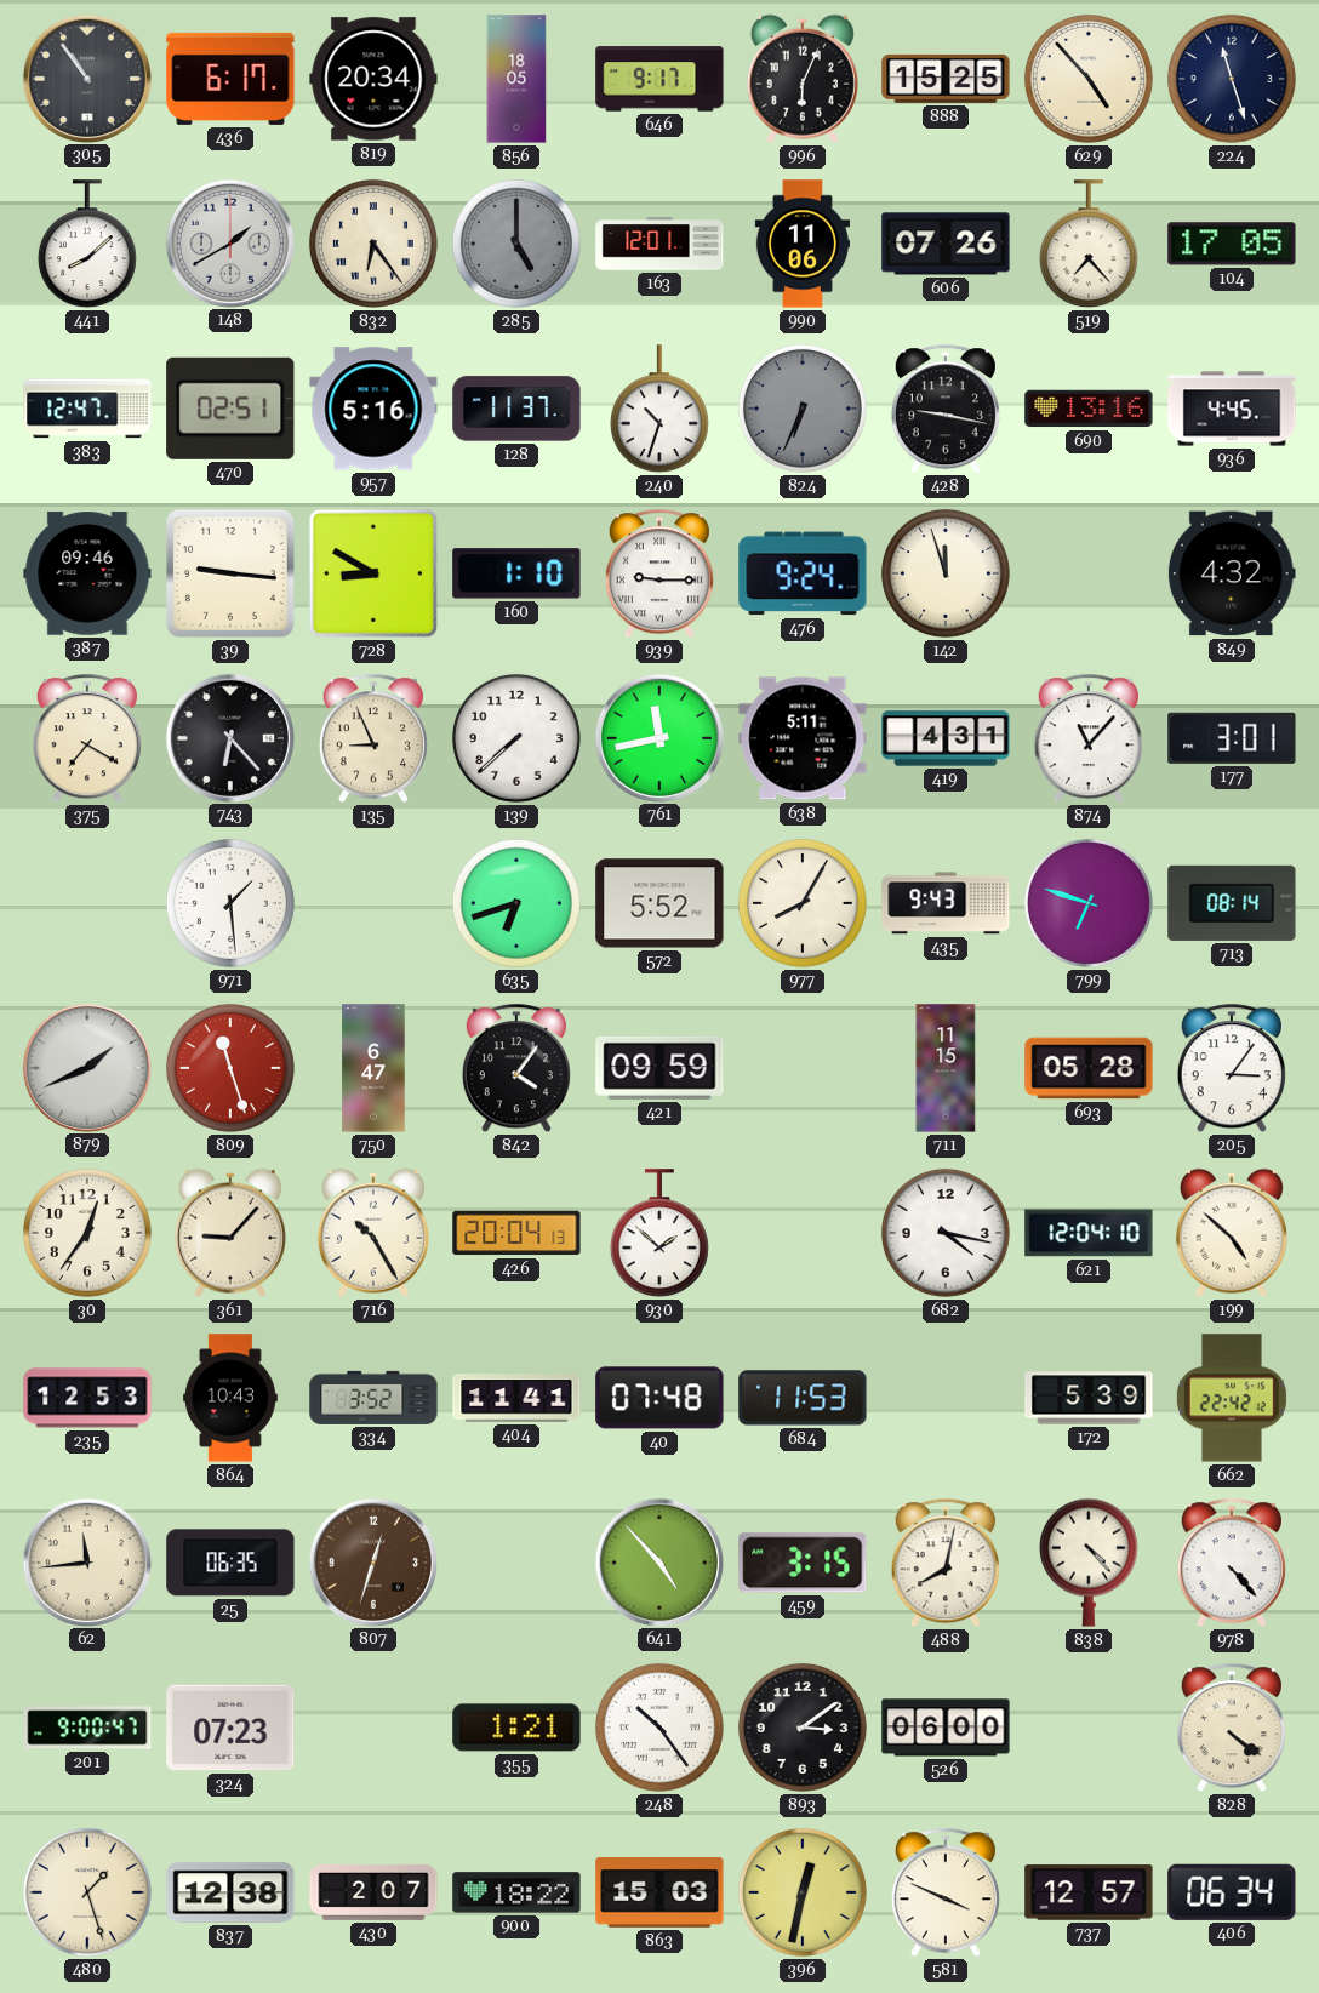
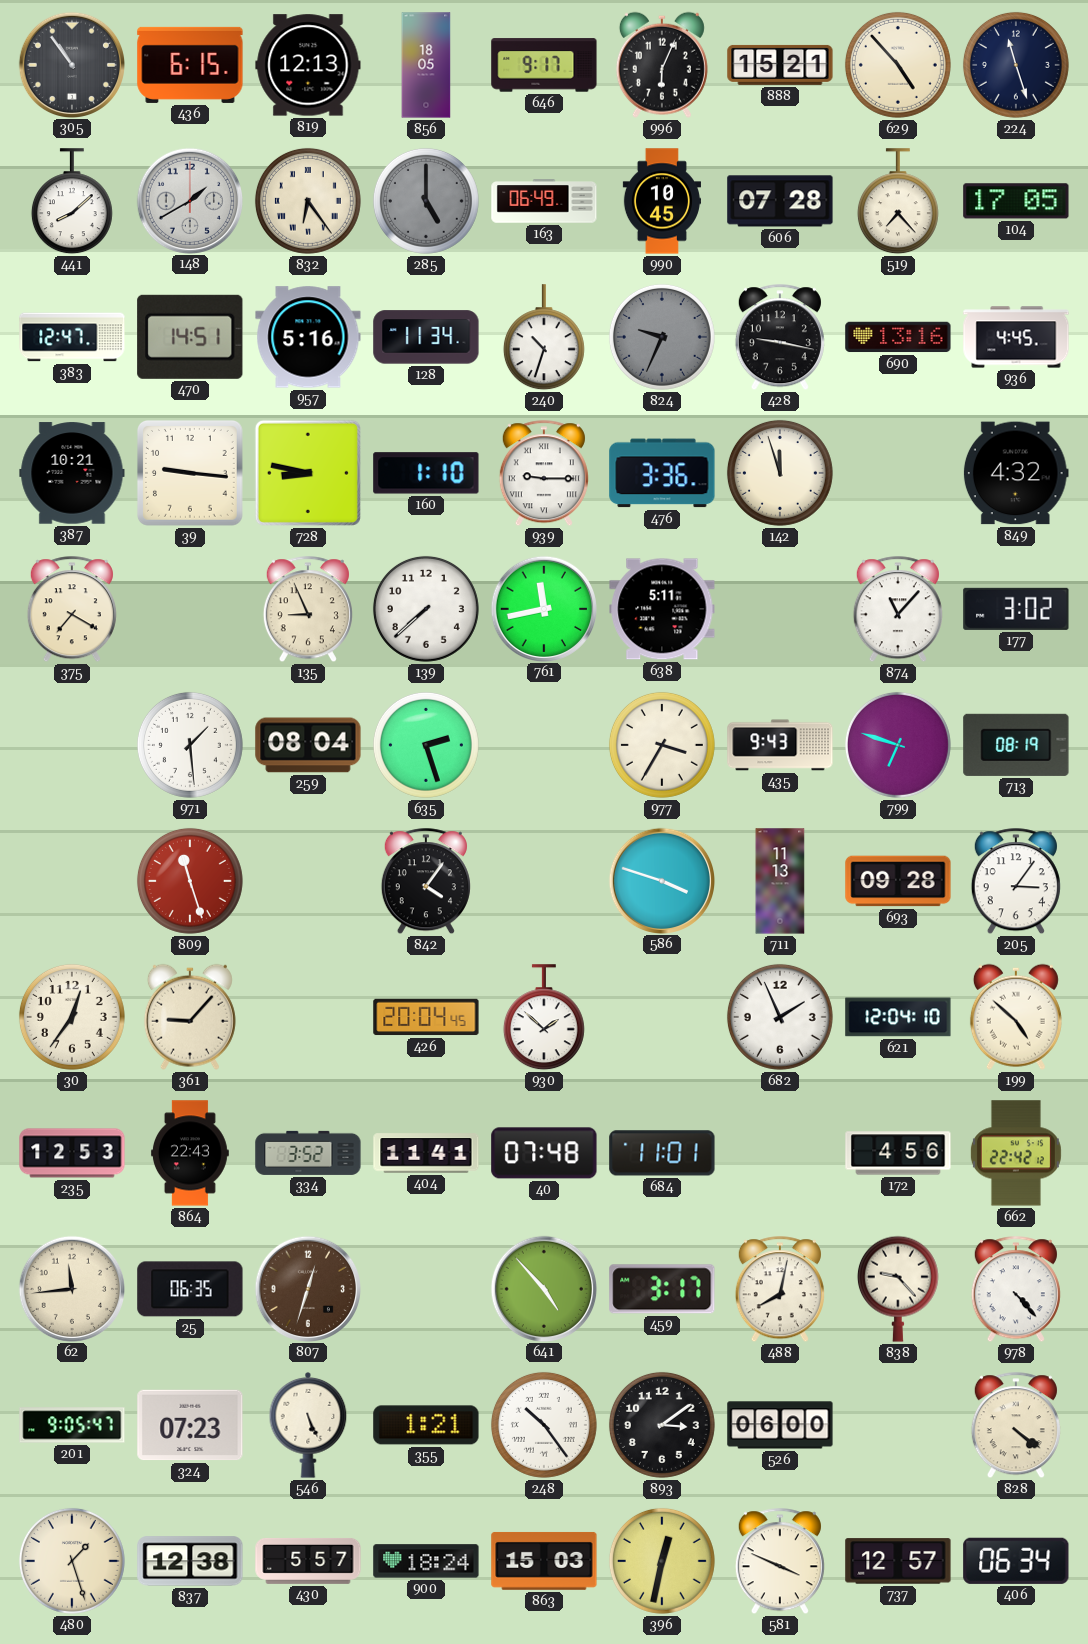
436: 6:17 -> 6:15
819: 20:34 -> 12:13
888: 15:25 -> 15:21
163: 12:01 -> 06:49
990: 11:06 -> 10:45
606: 07:26 -> 07:28
470: 02:51 -> 14:51
128: 11:37 -> 11:34
824: 6:34 -> 9:34
387: 09:46 -> 10:21
728: 8:50 -> 8:47
476: 9:24 -> 3:36
743: 6:23 -> none
419: 4:31 -> none
177: 3:01 -> 3:02
259: none -> 08:04
635: 6:42 -> 2:27
572: 5:52 -> none
977: 8:05 -> 3:35
713: 08:14 -> 08:19
879: 1:41 -> none
750: 6:47 -> none
421: 09:59 -> none
586: none -> 3:48
711: 11:15 -> 11:13
693: 05:28 -> 09:28
716: 10:25 -> none
426: 20:04:13 -> 20:04:45
682: 4:17 -> 1:56
864: 10:43 -> 22:43
684: 11:53 -> 11:01
172: 5:39 -> 4:56
459: 3:15 -> 3:17
838: 4:23 -> 9:23
201: 9:00 -> 9:05
546: none -> 5:26
430: 2:07 -> 5:57
900: 18:22 -> 18:24
